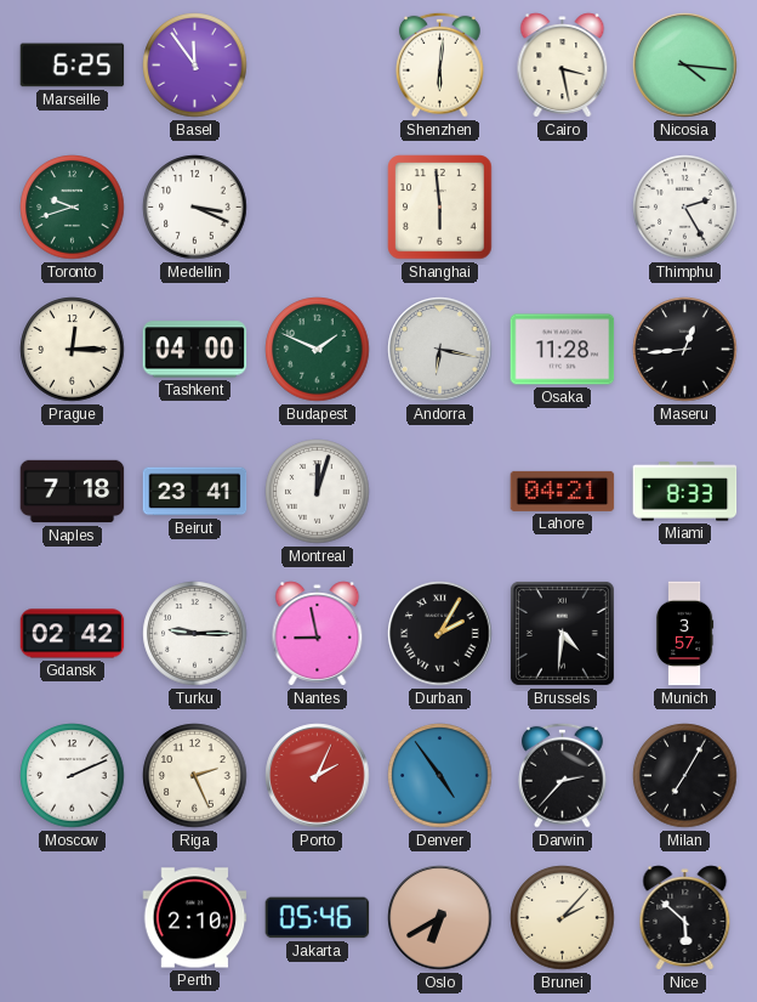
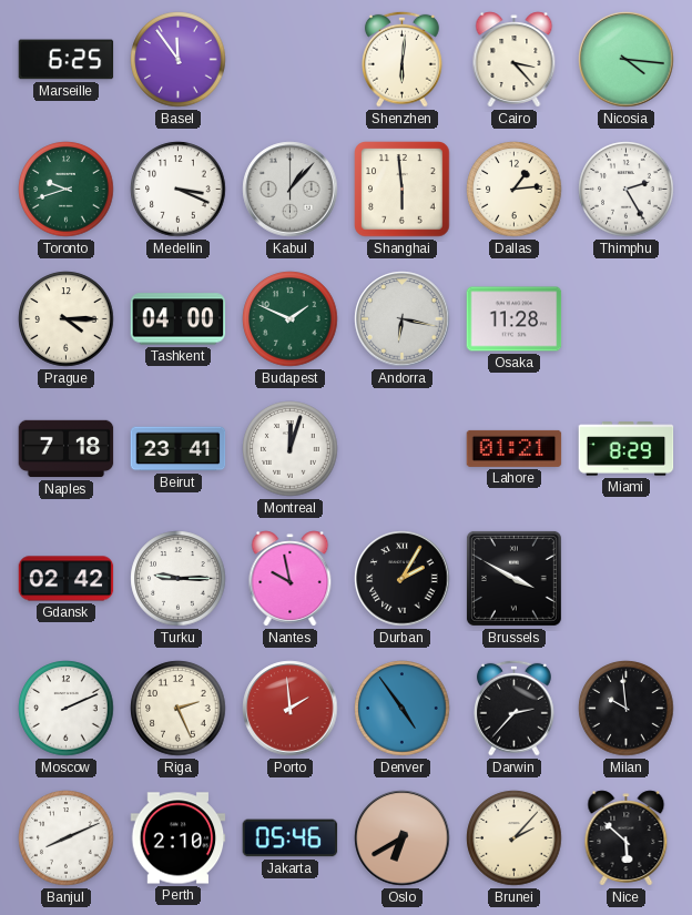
Cairo: 3:28 -> 3:23
Kabul: none -> 1:07
Dallas: none -> 1:14
Prague: 12:15 -> 4:15
Maseru: 12:44 -> none
Lahore: 04:21 -> 01:21
Miami: 8:33 -> 8:29
Nantes: 8:58 -> 9:58
Brussels: 4:31 -> 3:50
Munich: 3:57 -> none
Porto: 2:04 -> 1:59
Milan: 7:05 -> 9:59
Banjul: none -> 8:11
